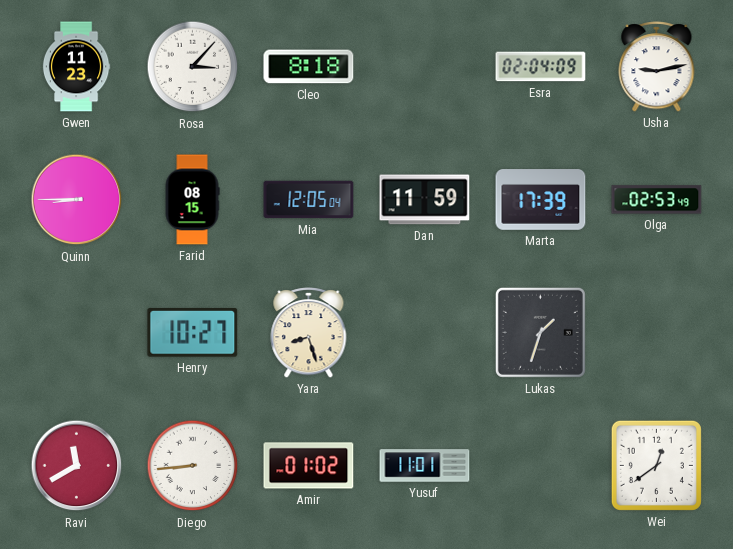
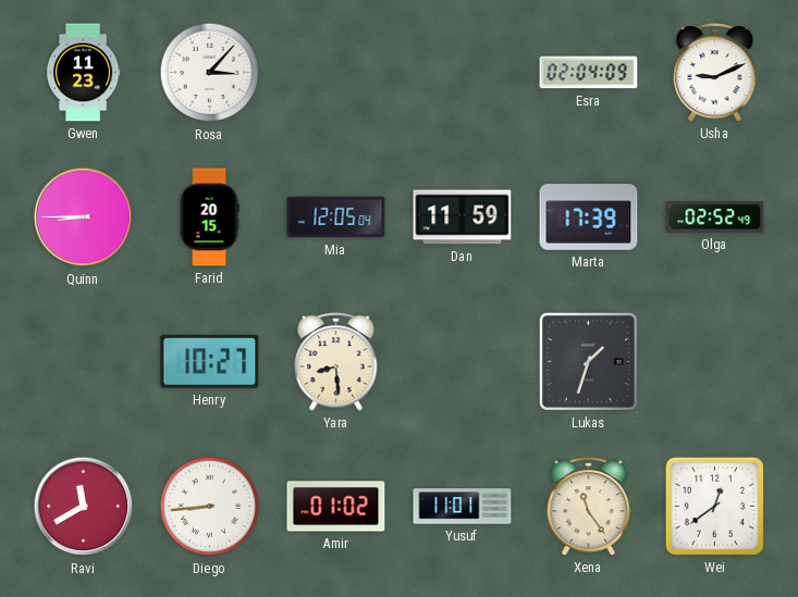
Cleo: 8:18 -> none
Usha: 9:13 -> 9:11
Farid: 08:15 -> 20:15
Olga: 02:53 -> 02:52
Yara: 8:27 -> 8:29
Xena: none -> 11:24
